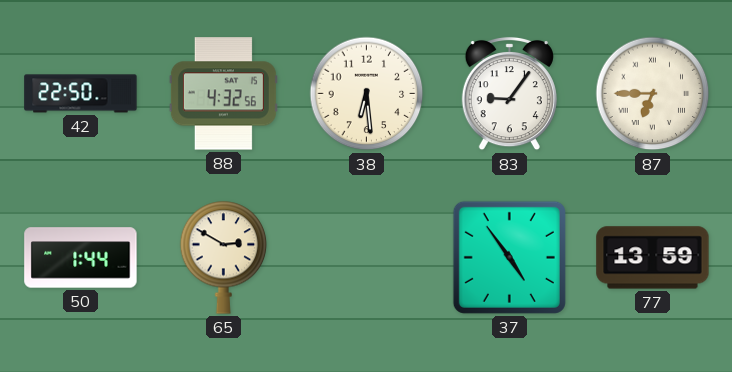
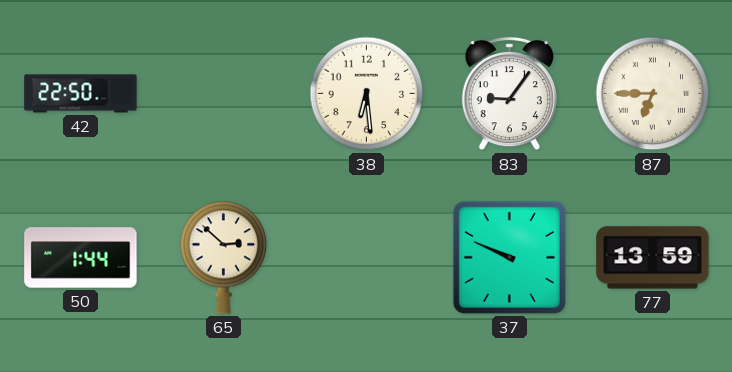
88: 4:32 -> none
65: 2:50 -> 2:52
37: 4:54 -> 9:49
